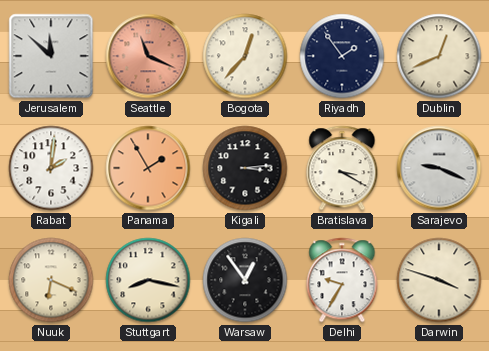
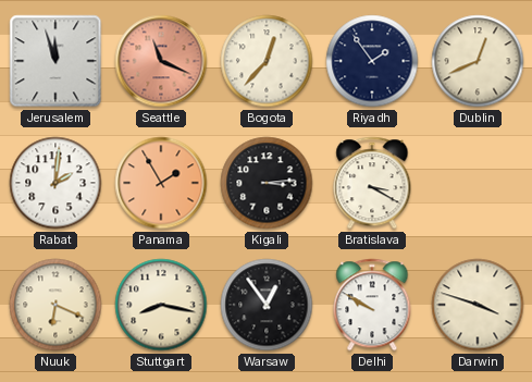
Jerusalem: 11:52 -> 11:57
Sarajevo: 9:19 -> none
Delhi: 9:35 -> 9:50
